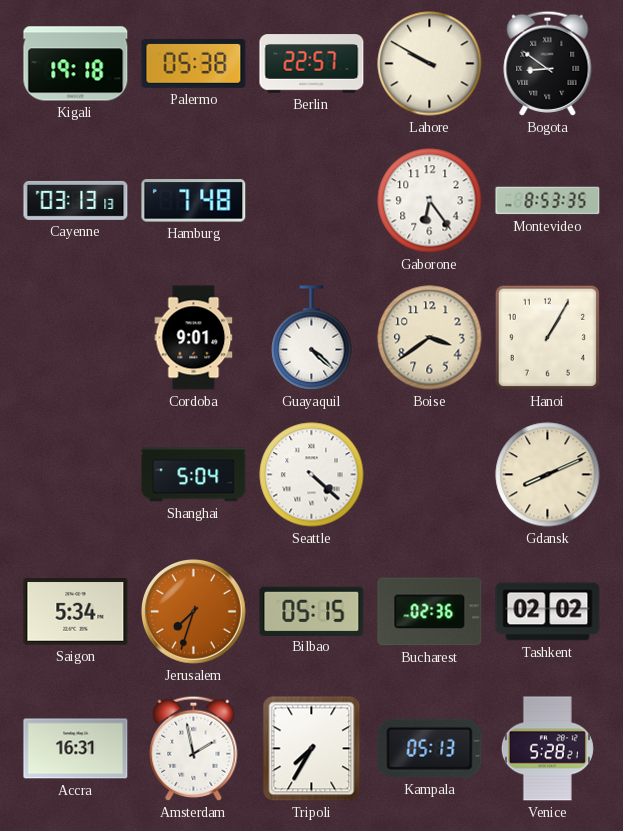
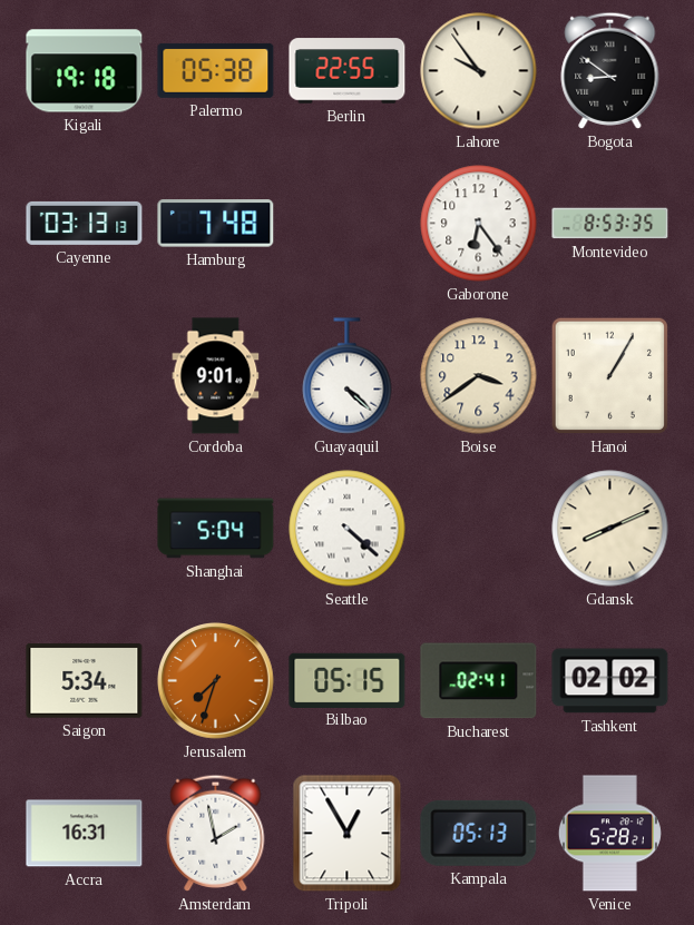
Berlin: 22:57 -> 22:55
Lahore: 9:50 -> 9:54
Bucharest: 02:36 -> 02:41
Tripoli: 7:35 -> 12:55
